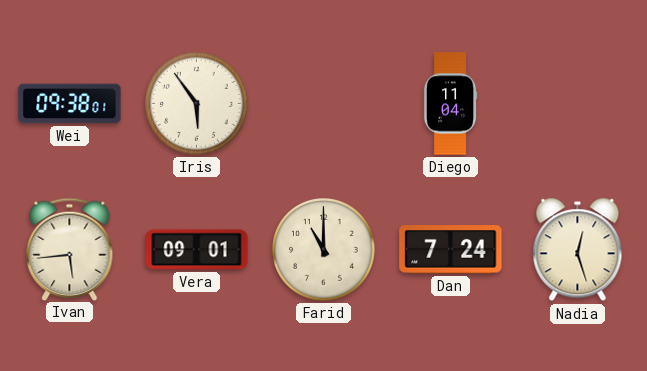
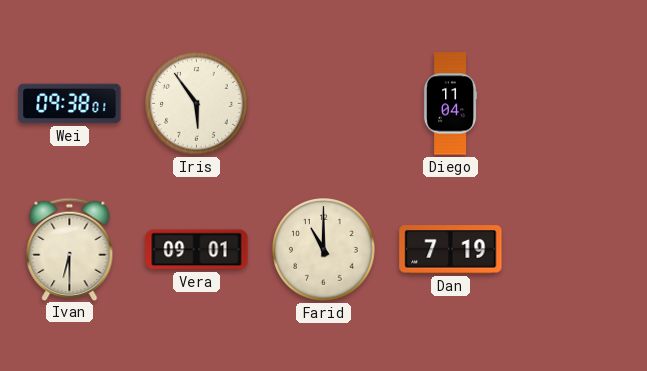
Ivan: 5:44 -> 6:30
Dan: 7:24 -> 7:19
Nadia: 12:27 -> none
